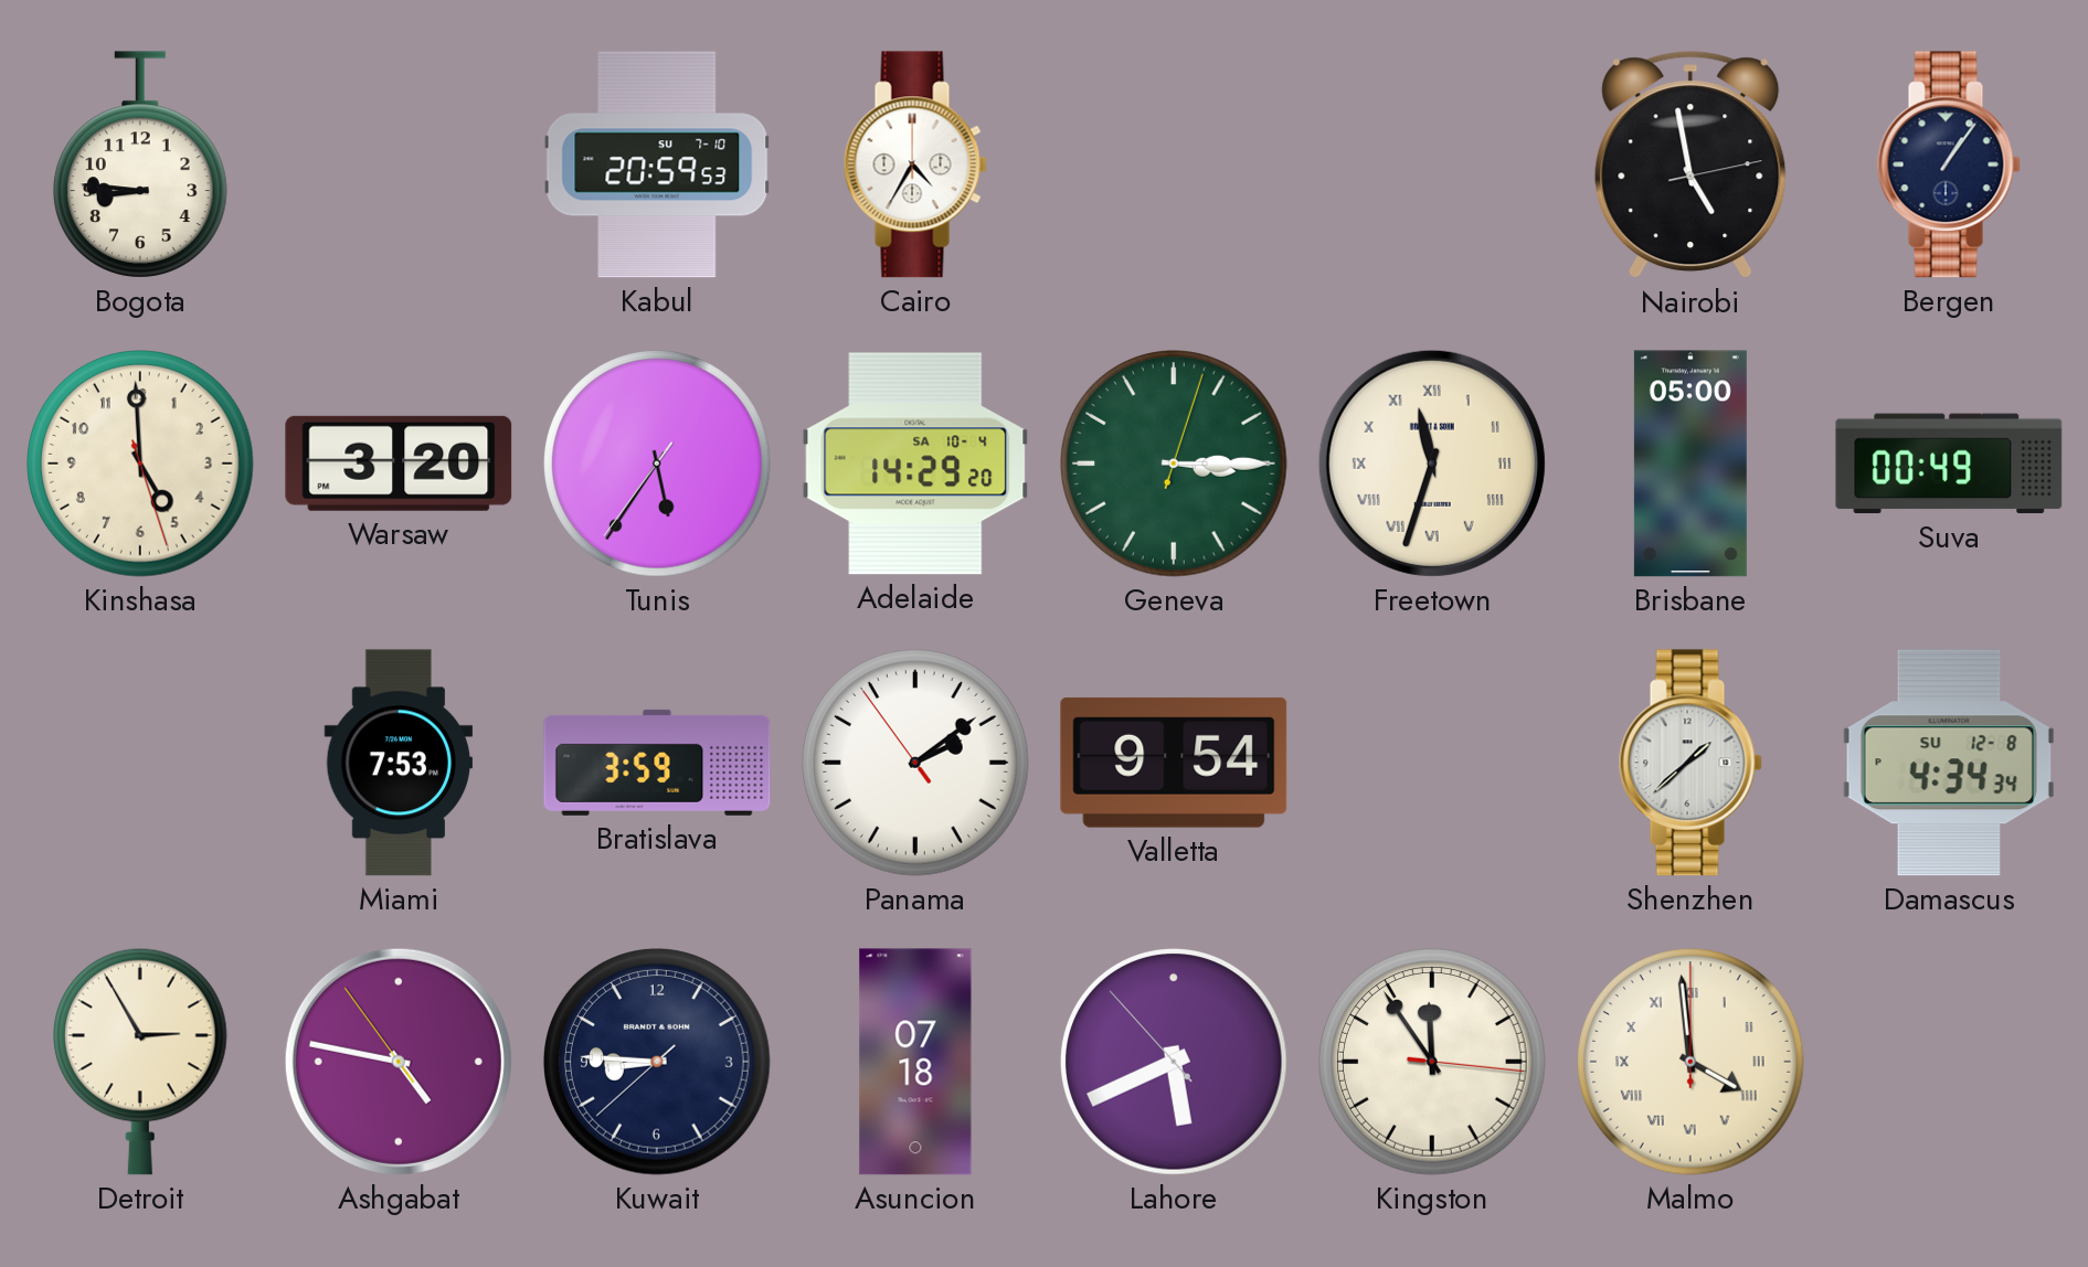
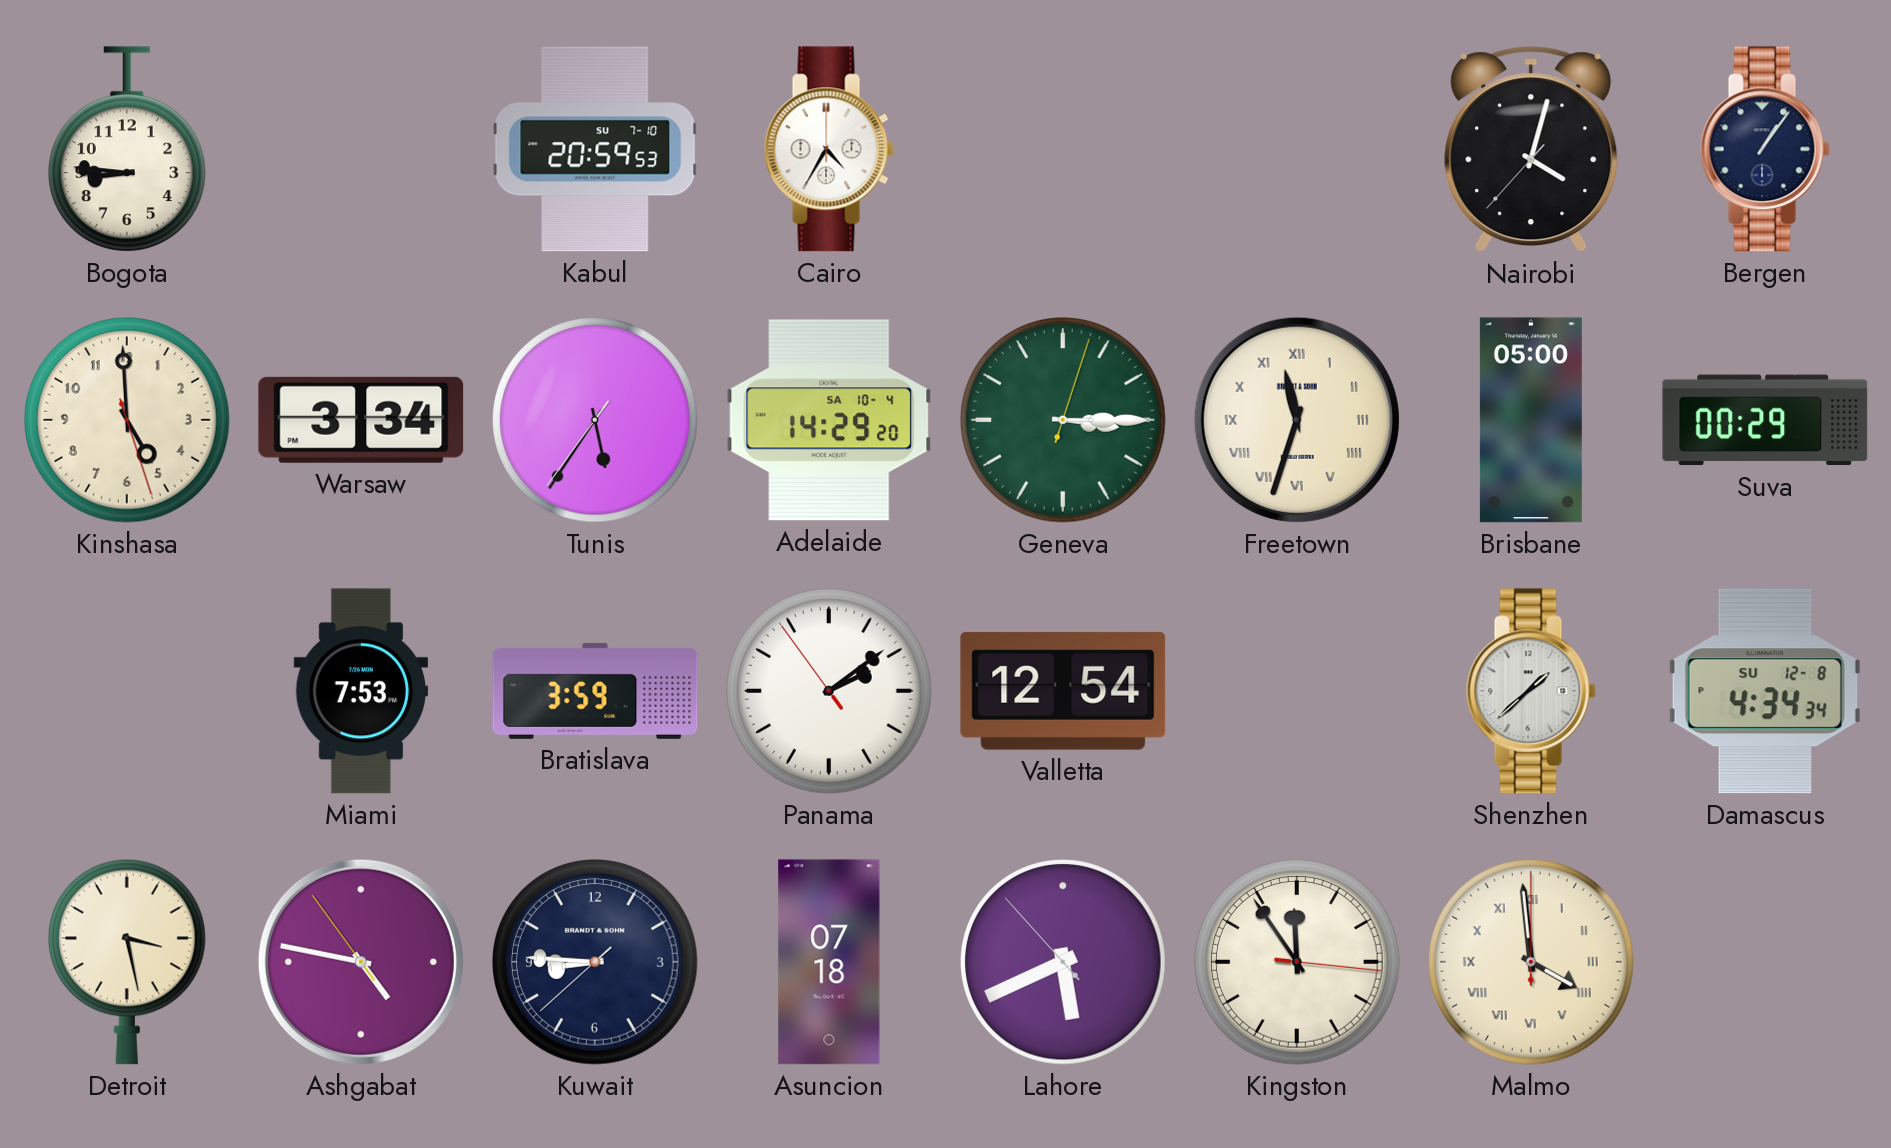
Nairobi: 4:58 -> 4:02
Warsaw: 3:20 -> 3:34
Suva: 00:49 -> 00:29
Valletta: 9:54 -> 12:54
Detroit: 2:55 -> 3:28
